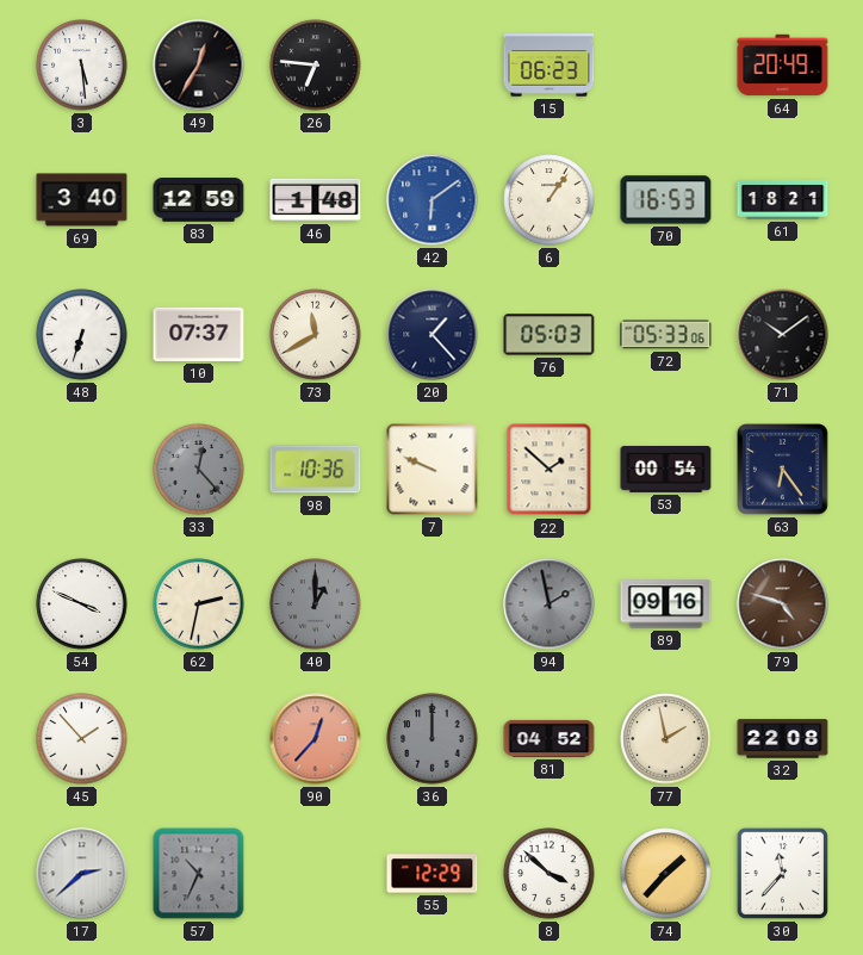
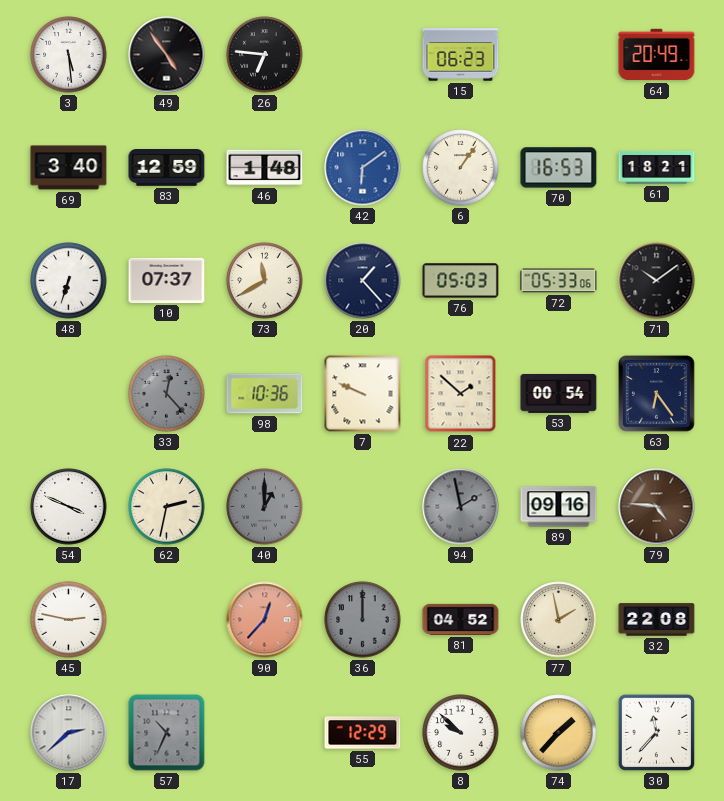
49: 12:35 -> 4:54
79: 4:48 -> 4:46
45: 1:53 -> 2:47
8: 3:52 -> 9:52
